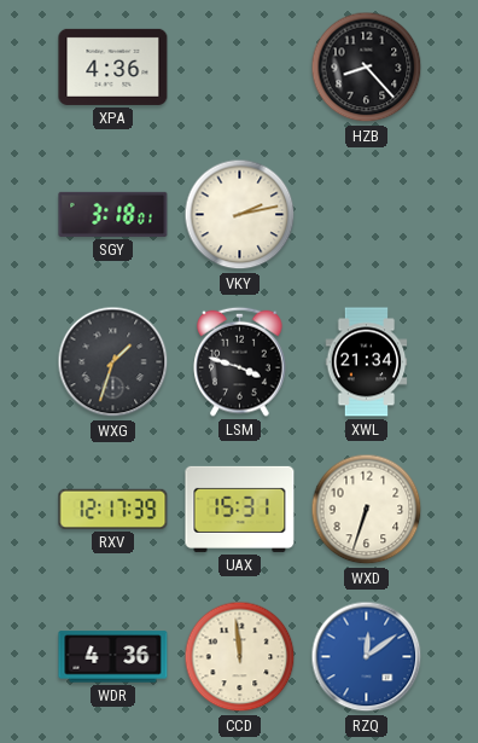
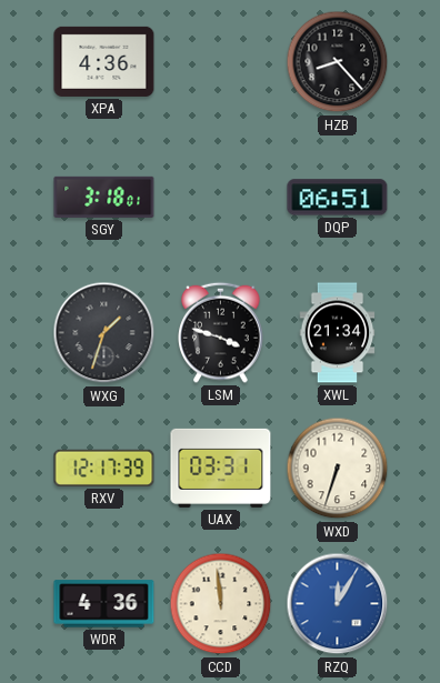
VKY: 2:13 -> none
DQP: none -> 06:51
UAX: 15:31 -> 03:31
RZQ: 12:09 -> 12:05
